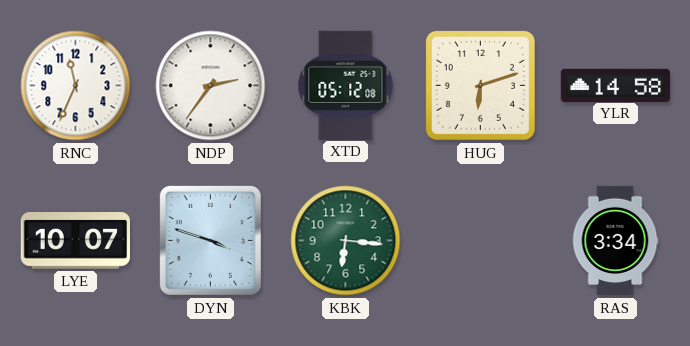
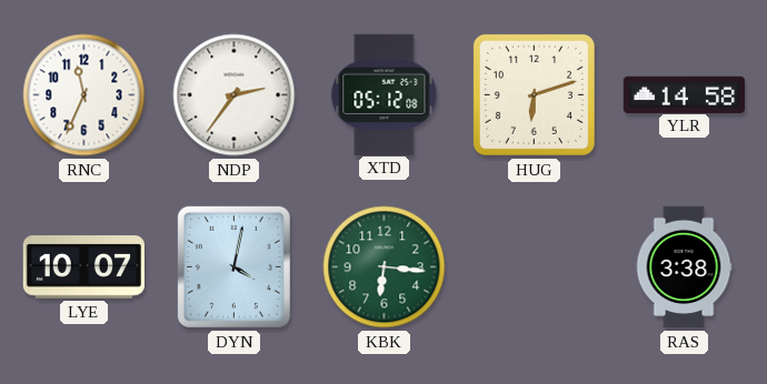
DYN: 3:48 -> 4:02
RAS: 3:34 -> 3:38
